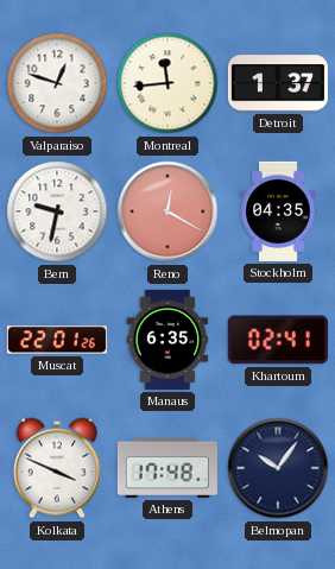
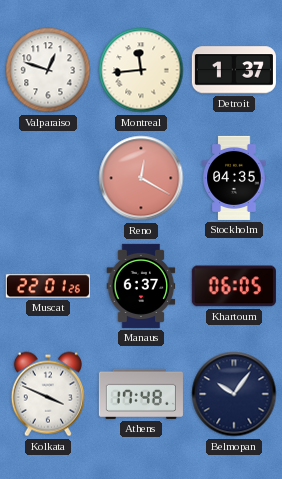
Bern: 9:32 -> none
Manaus: 6:35 -> 6:37
Khartoum: 02:41 -> 06:05
